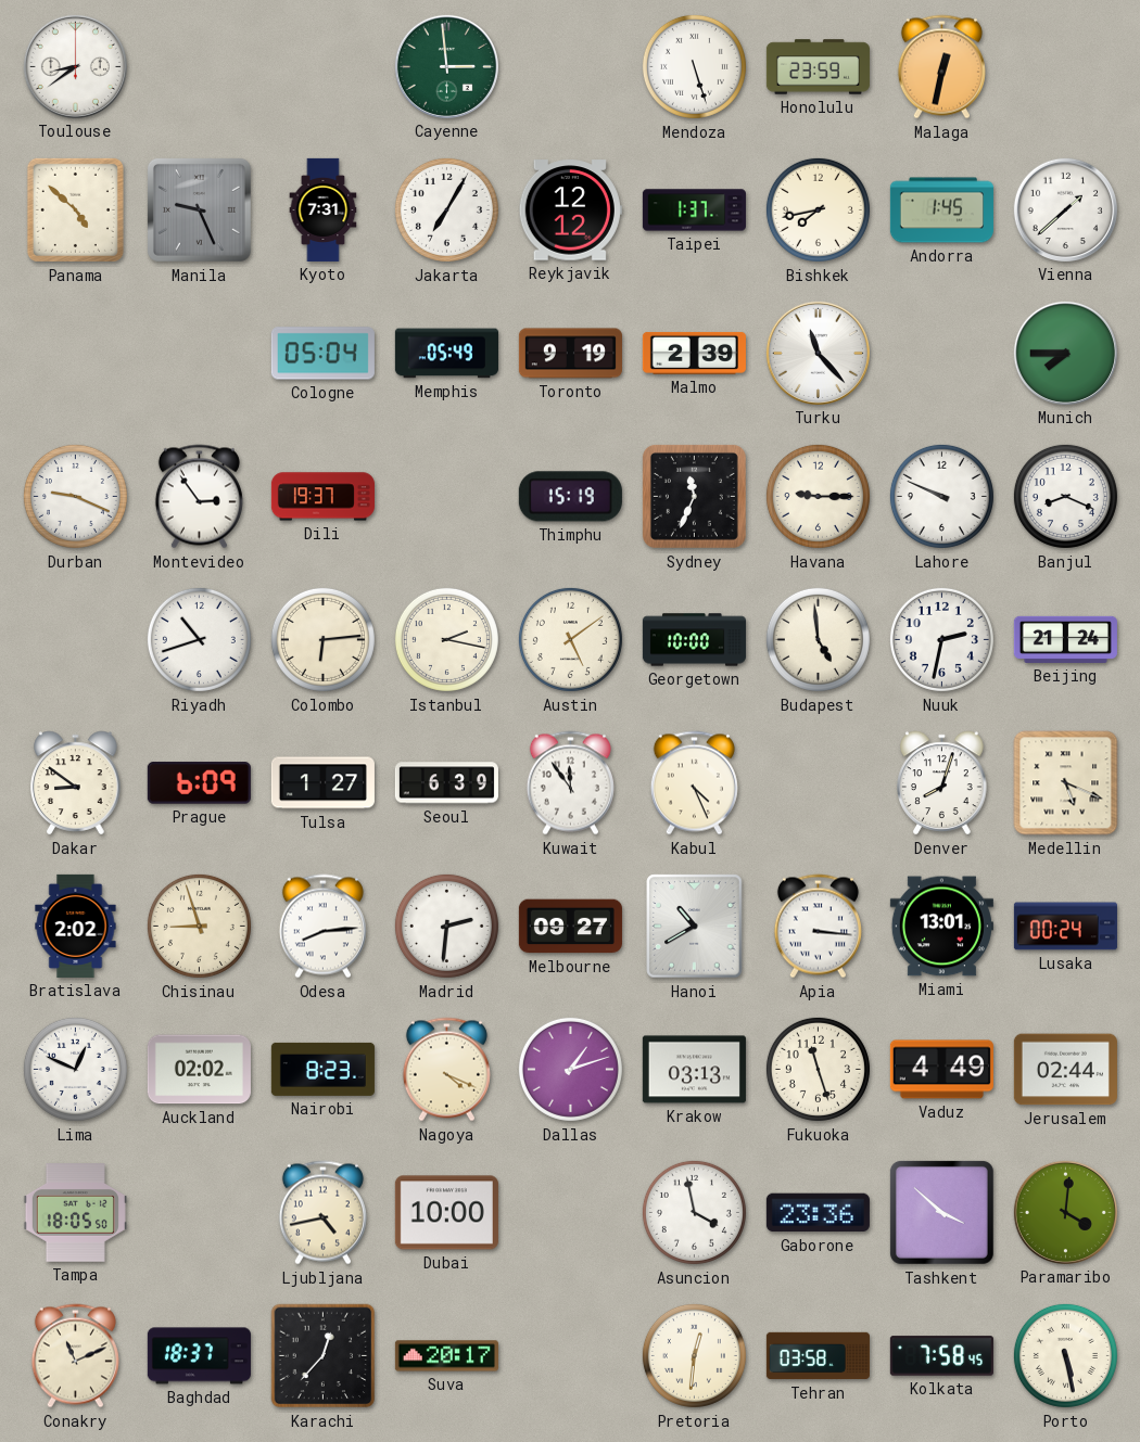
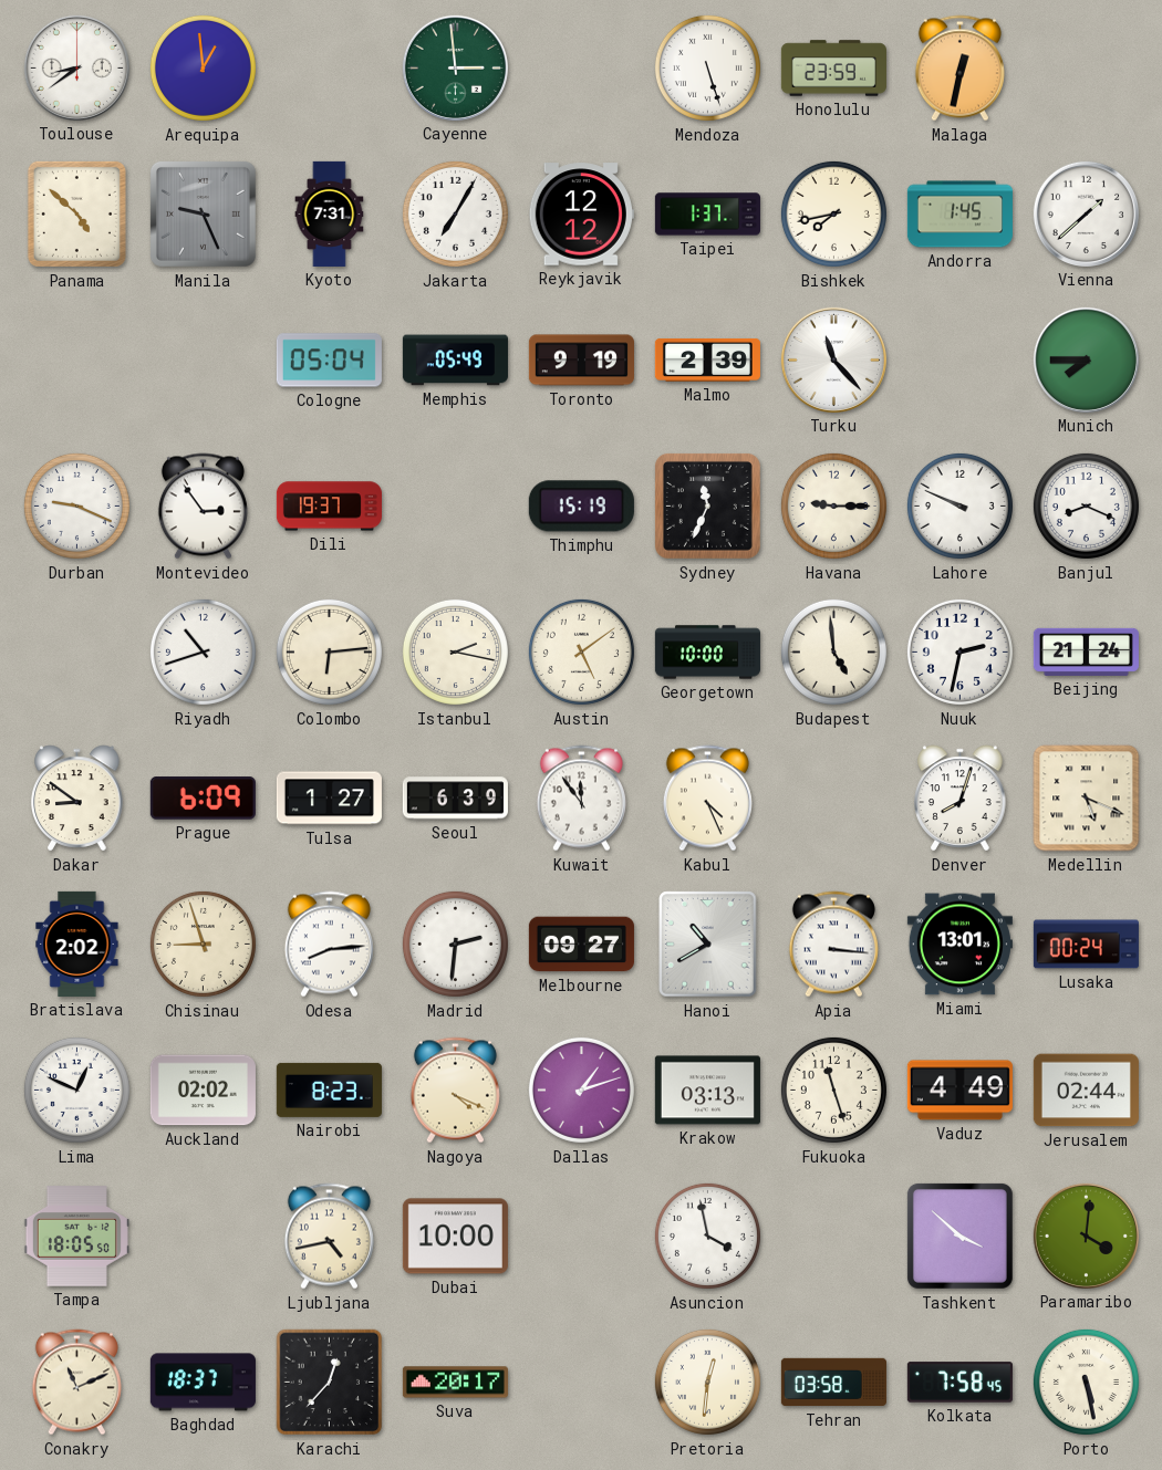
Arequipa: none -> 12:59
Gaborone: 23:36 -> none
